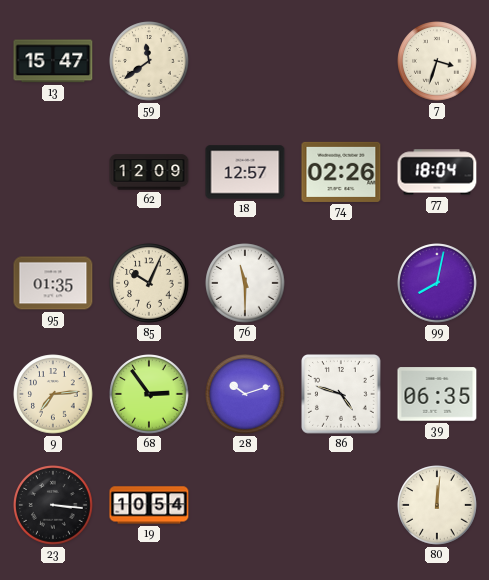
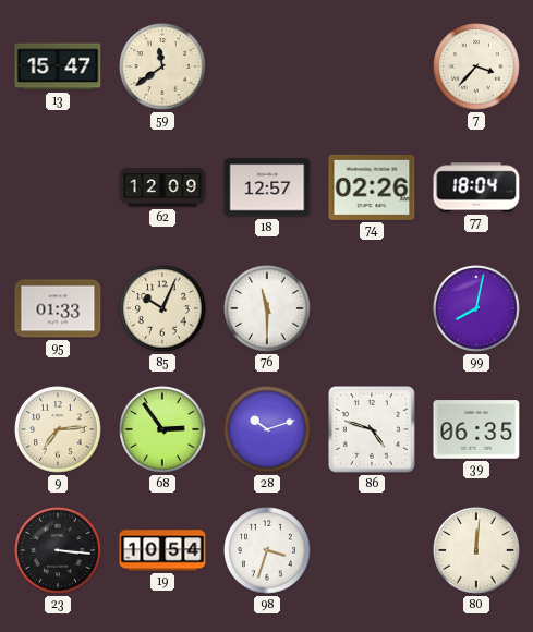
7: 3:33 -> 3:37
95: 01:35 -> 01:33
98: none -> 3:33
